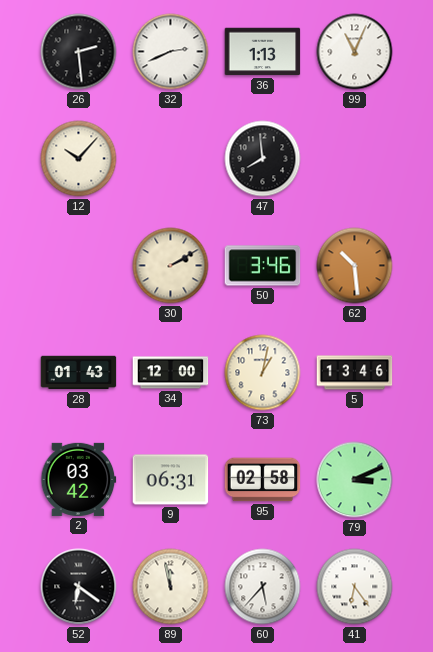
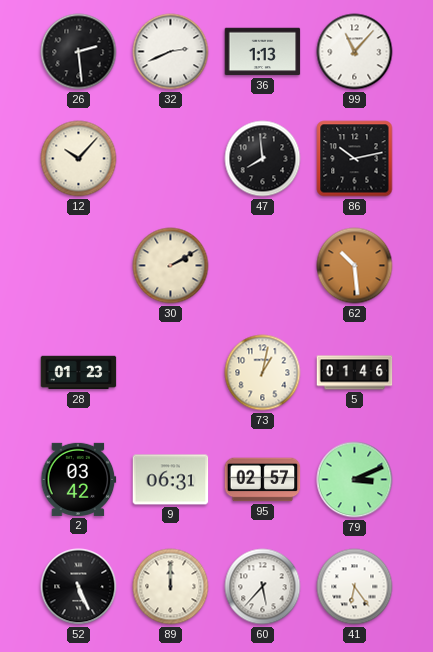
99: 11:04 -> 11:07
86: none -> 10:13
50: 3:46 -> none
28: 01:43 -> 01:23
34: 12:00 -> none
5: 13:46 -> 01:46
95: 02:58 -> 02:57
52: 6:21 -> 5:26
89: 11:58 -> 12:00
